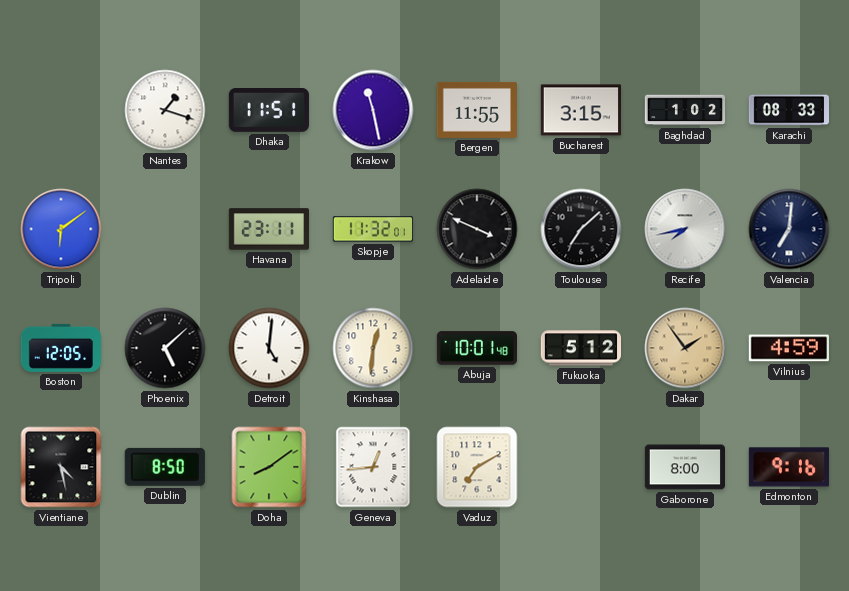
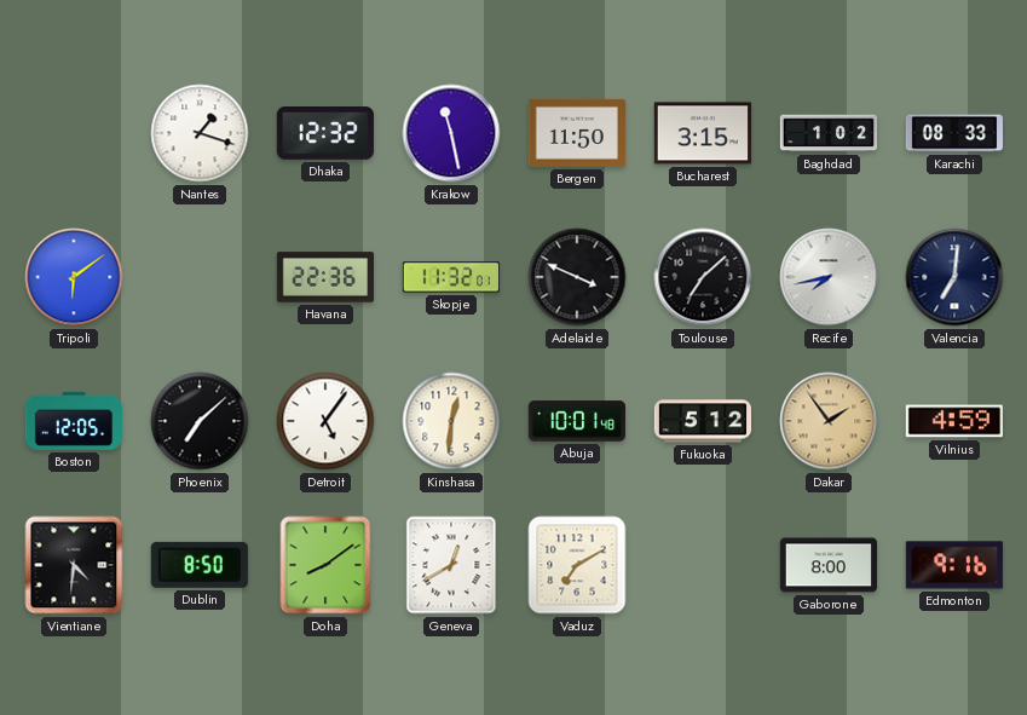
Dhaka: 11:51 -> 12:32
Bergen: 11:55 -> 11:50
Havana: 23:11 -> 22:36
Phoenix: 5:08 -> 7:08
Detroit: 5:01 -> 5:06
Vientiane: 4:28 -> 4:31
Geneva: 12:44 -> 12:40
